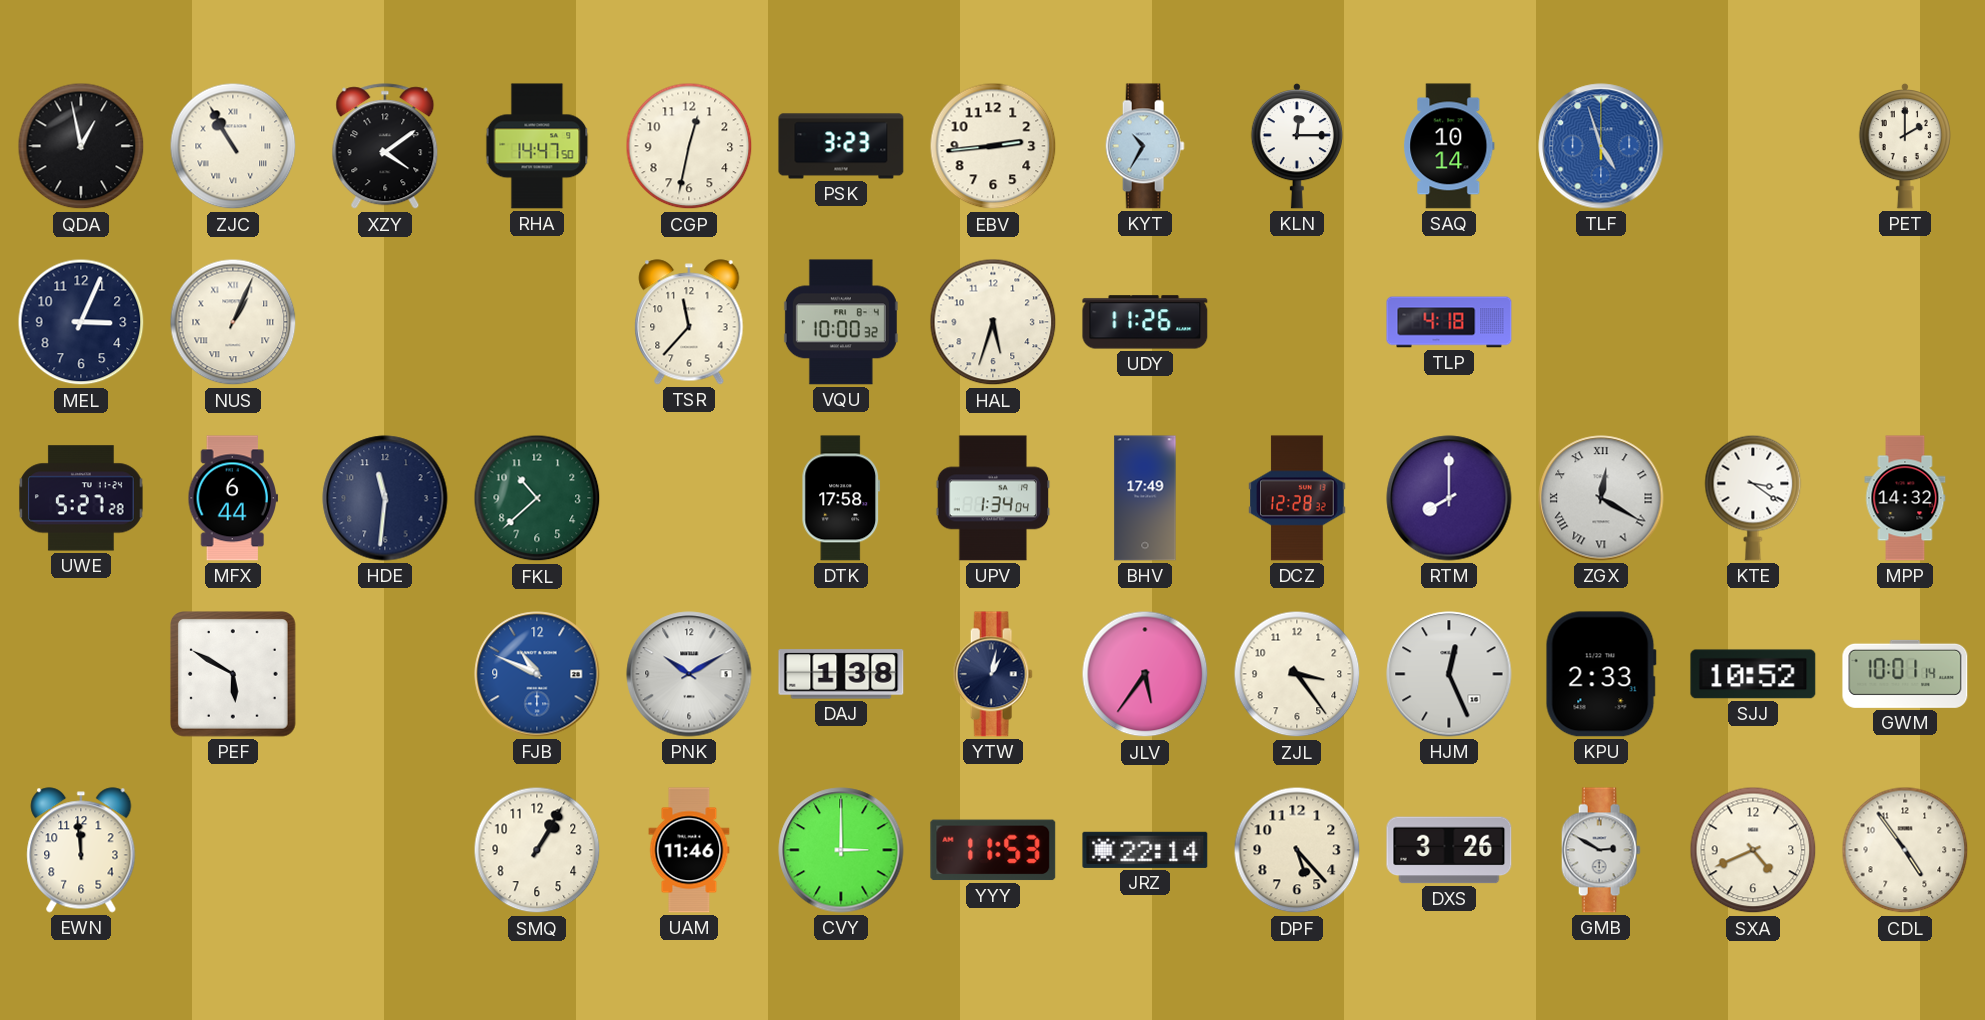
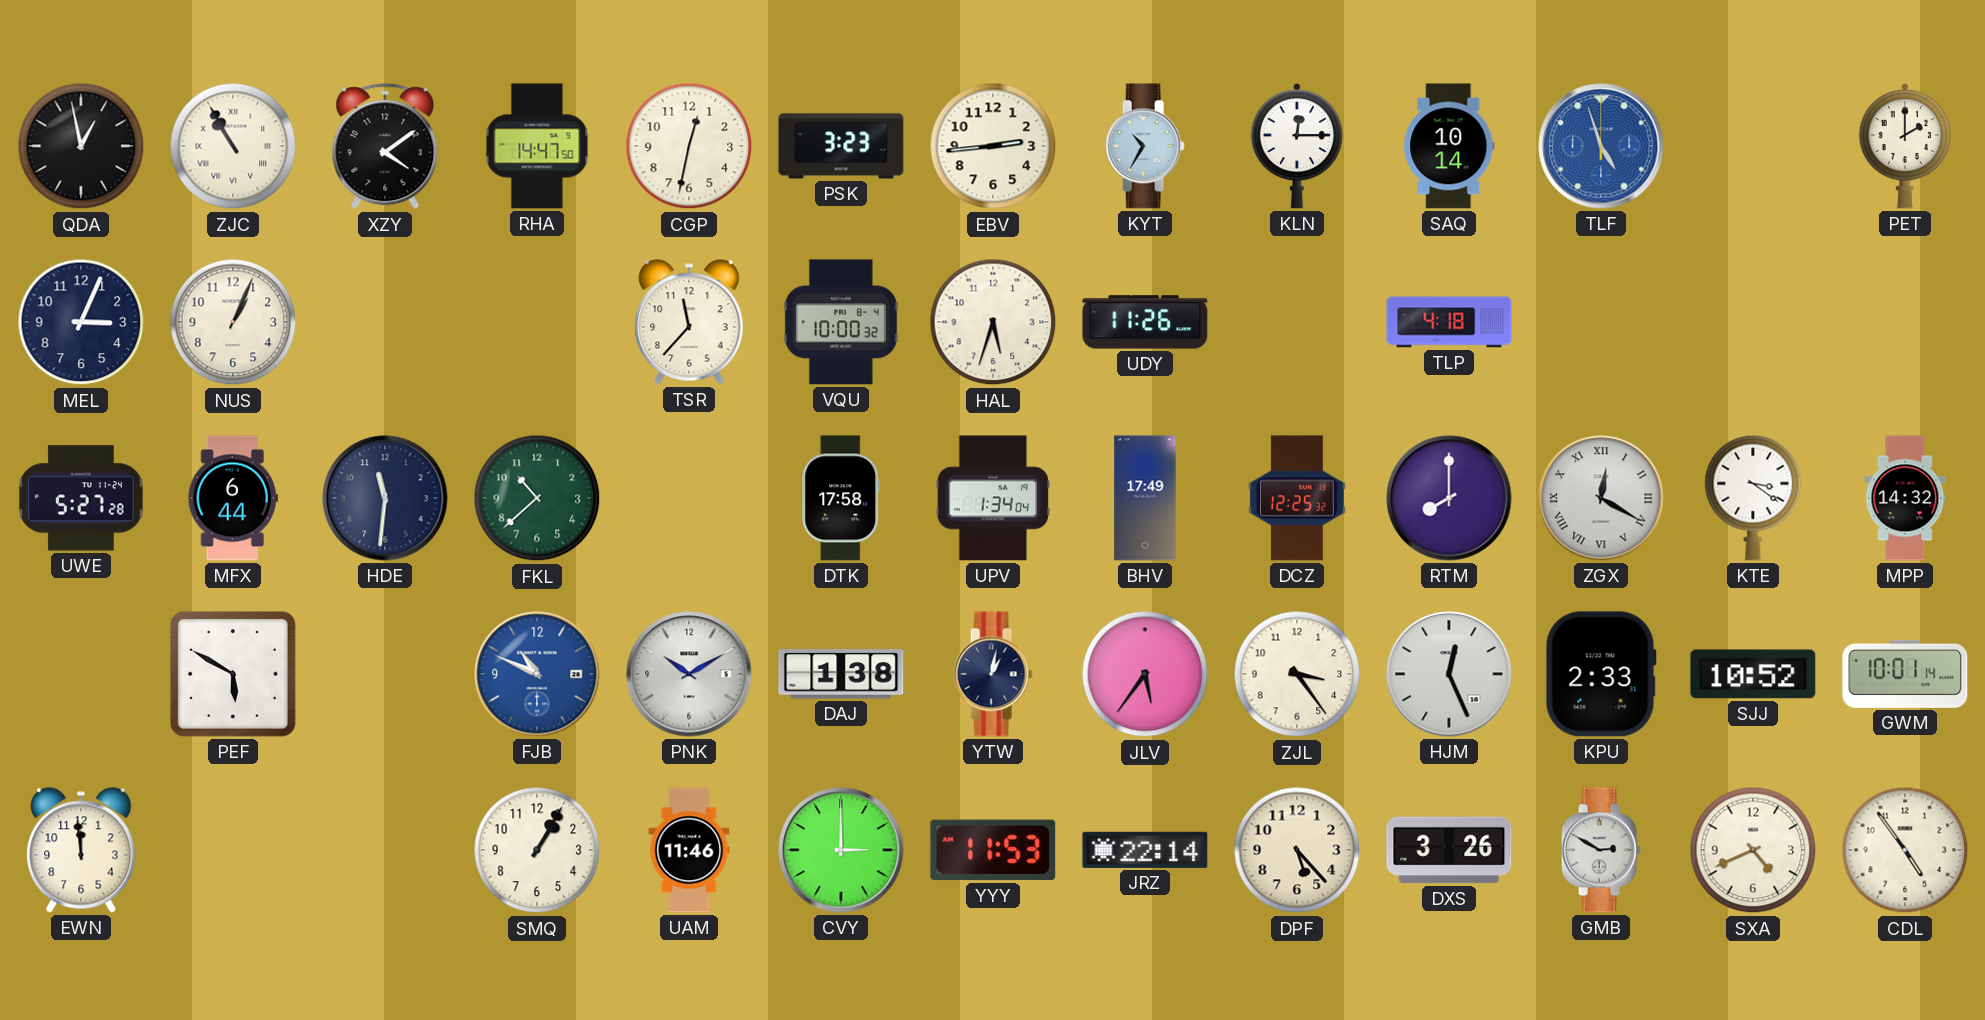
NUS numerals: Roman -> Arabic
DCZ: 12:28 -> 12:25
